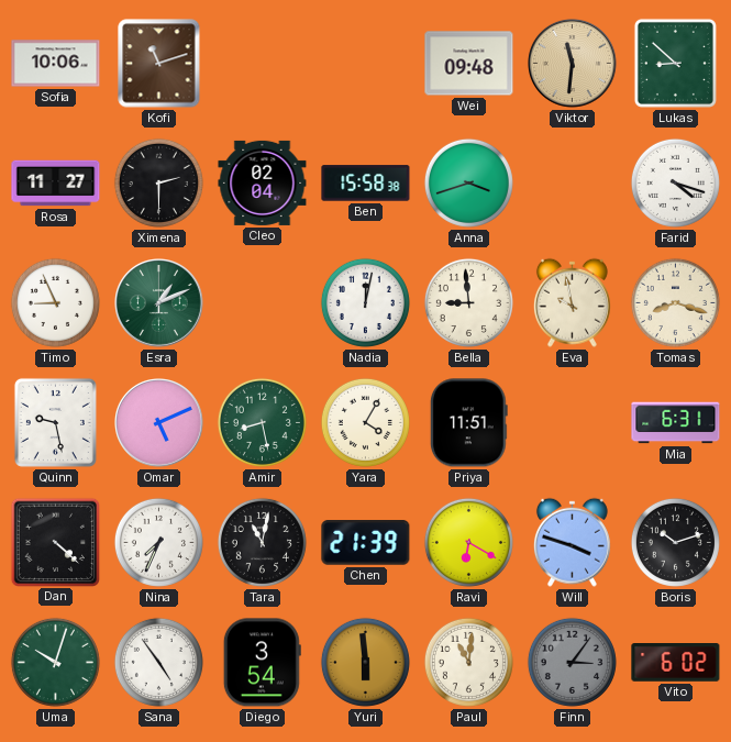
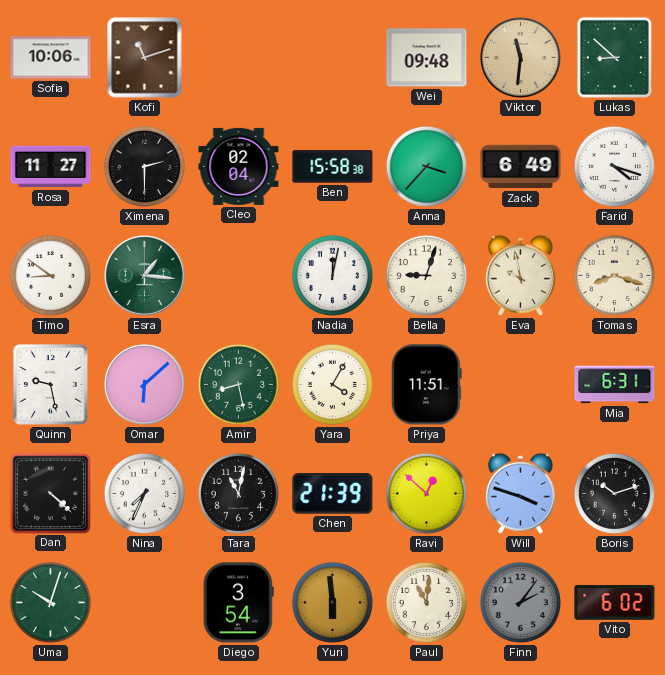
Anna: 3:42 -> 3:37
Zack: none -> 6:49
Timo: 8:56 -> 8:51
Esra: 1:11 -> 1:16
Bella: 8:59 -> 9:03
Omar: 5:11 -> 6:08
Ravi: 6:20 -> 12:52
Sana: 4:54 -> none
Finn: 3:06 -> 2:06
